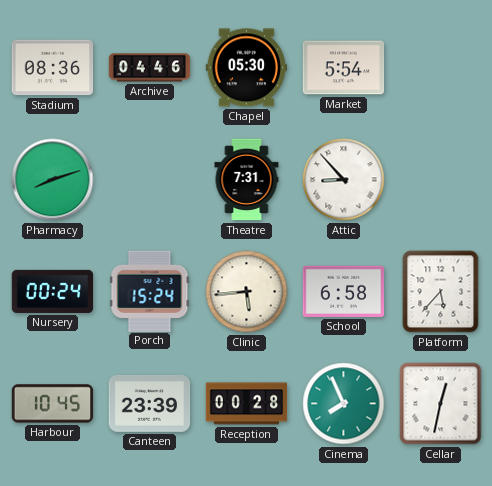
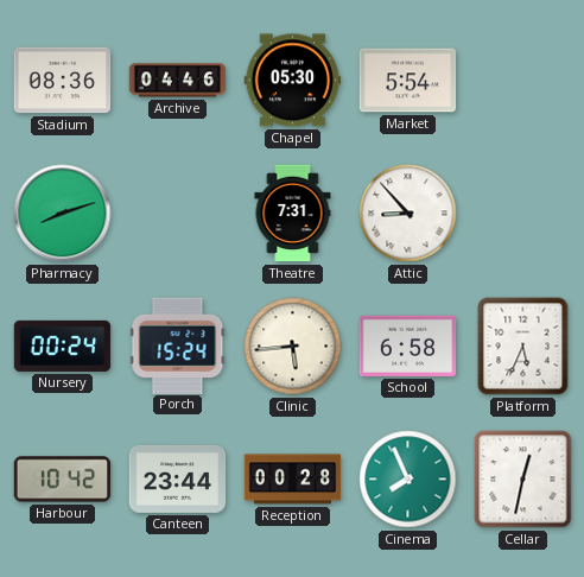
Platform: 5:37 -> 5:34
Harbour: 10:45 -> 10:42
Canteen: 23:39 -> 23:44
